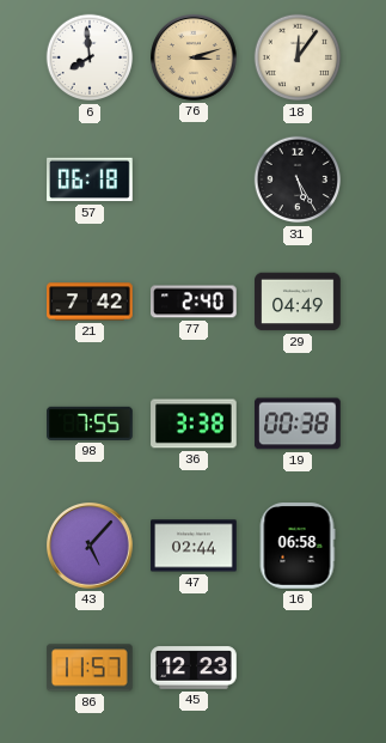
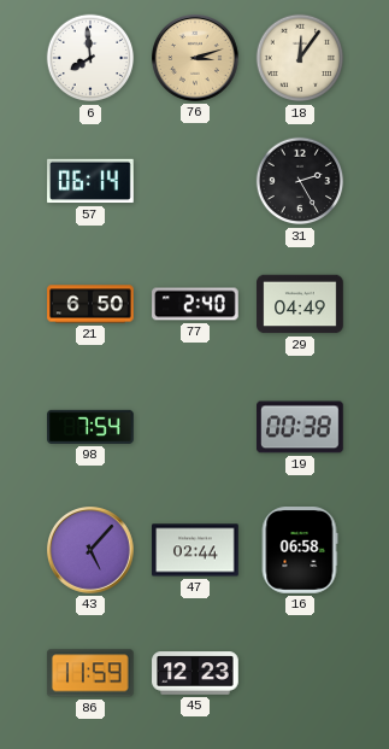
57: 06:18 -> 06:14
31: 5:25 -> 2:25
21: 7:42 -> 6:50
98: 7:55 -> 7:54
36: 3:38 -> none
86: 11:57 -> 11:59
